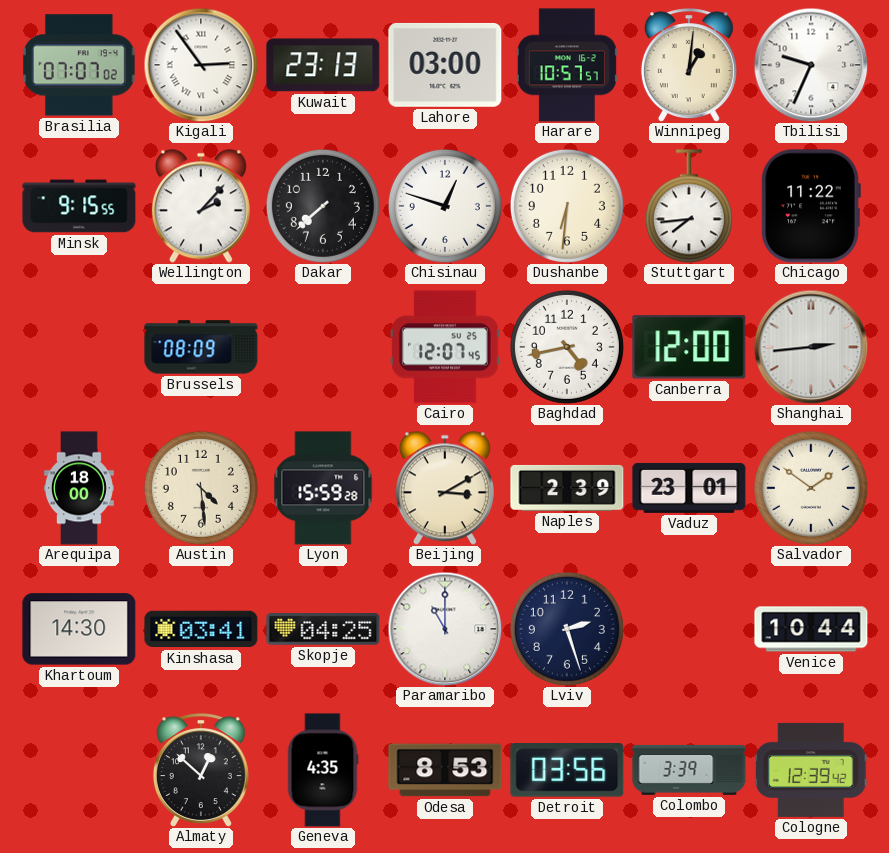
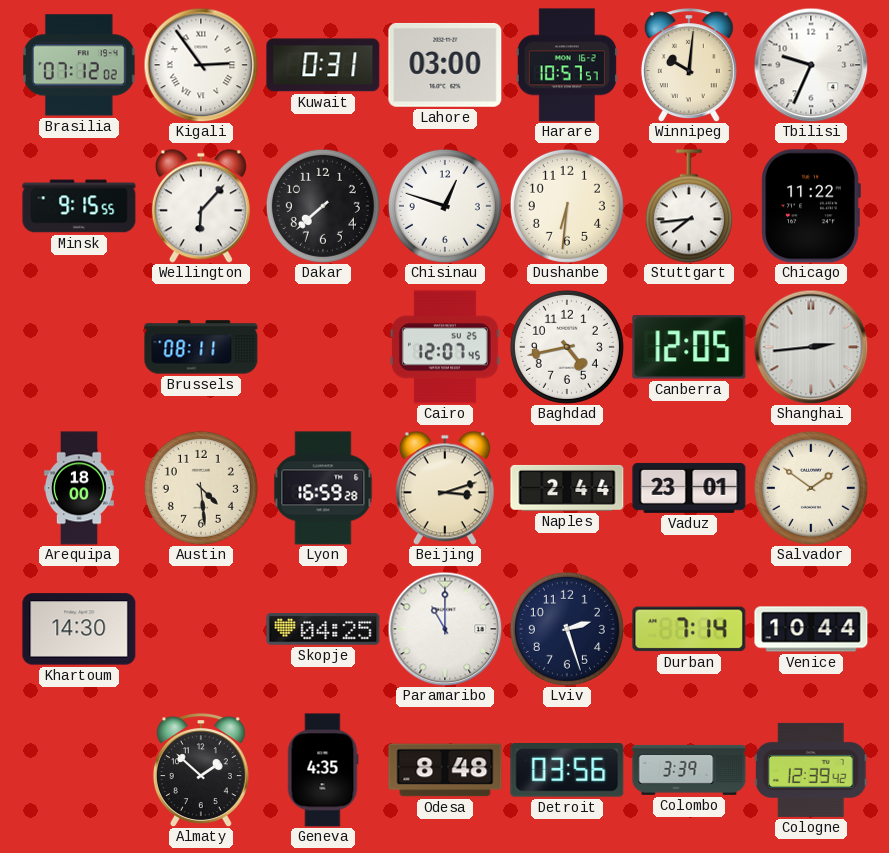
Brasilia: 07:07 -> 07:12
Kuwait: 23:13 -> 0:31
Winnipeg: 1:01 -> 10:01
Wellington: 2:07 -> 6:07
Brussels: 08:09 -> 08:11
Canberra: 12:00 -> 12:05
Lyon: 15:59 -> 16:59
Beijing: 3:10 -> 3:12
Naples: 2:39 -> 2:44
Kinshasa: 03:41 -> none
Durban: none -> 7:14
Almaty: 12:52 -> 1:52
Odesa: 8:53 -> 8:48
